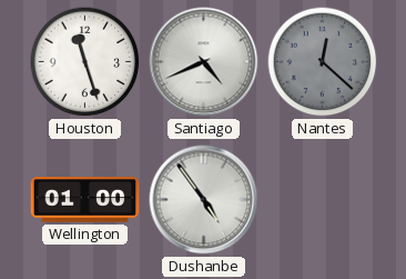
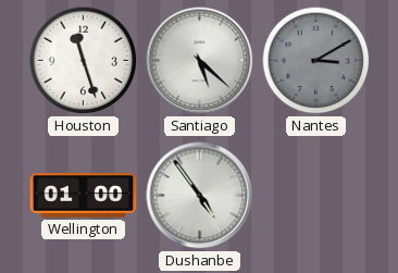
Santiago: 4:41 -> 5:22
Nantes: 12:22 -> 3:10
